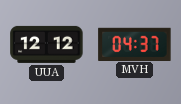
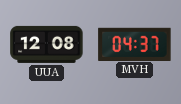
UUA: 12:12 -> 12:08
